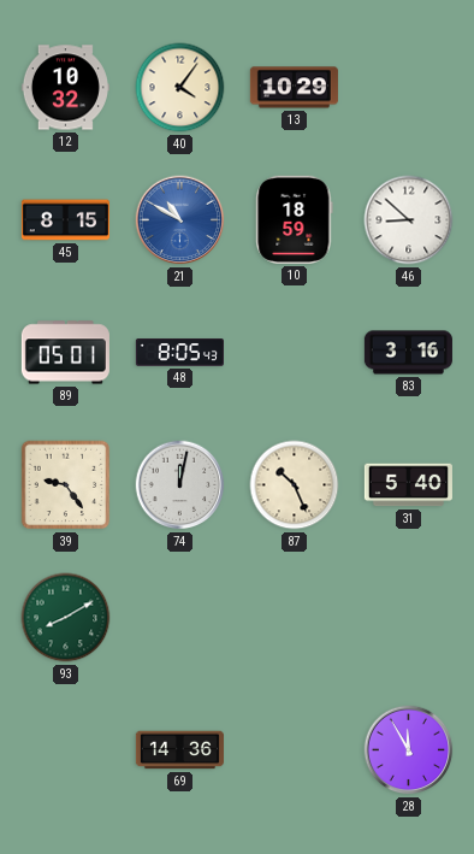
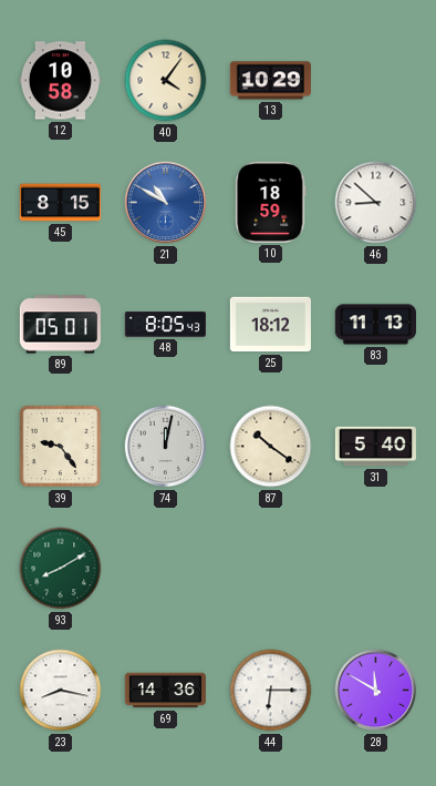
12: 10:32 -> 10:58
25: none -> 18:12
83: 3:16 -> 11:13
87: 10:26 -> 10:21
23: none -> 8:17
44: none -> 6:15
28: 11:55 -> 11:50
